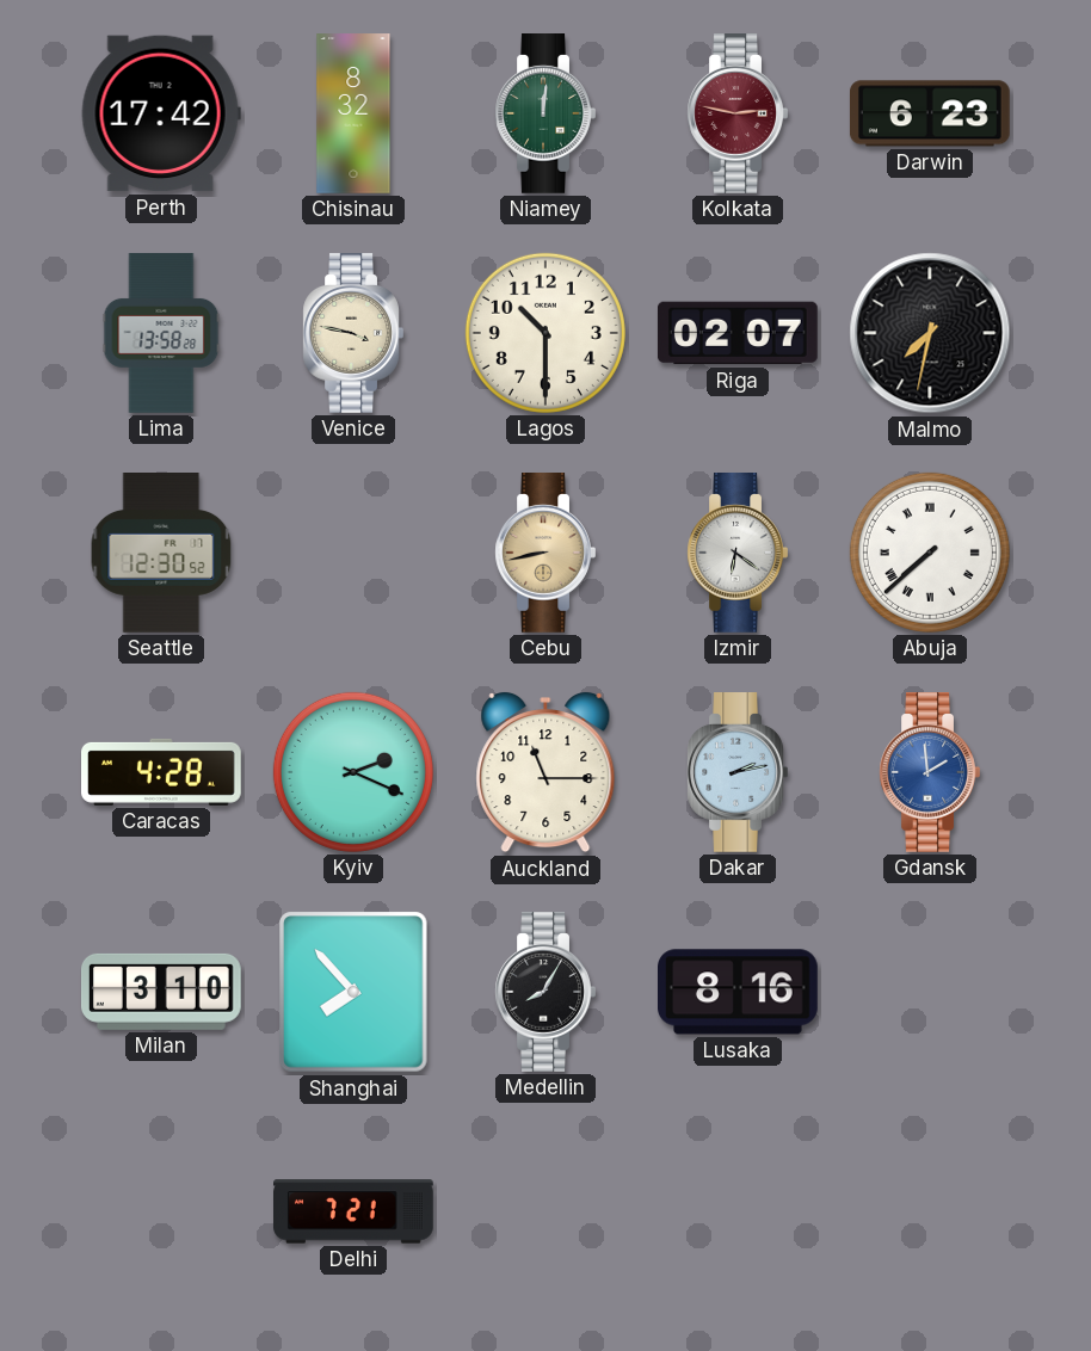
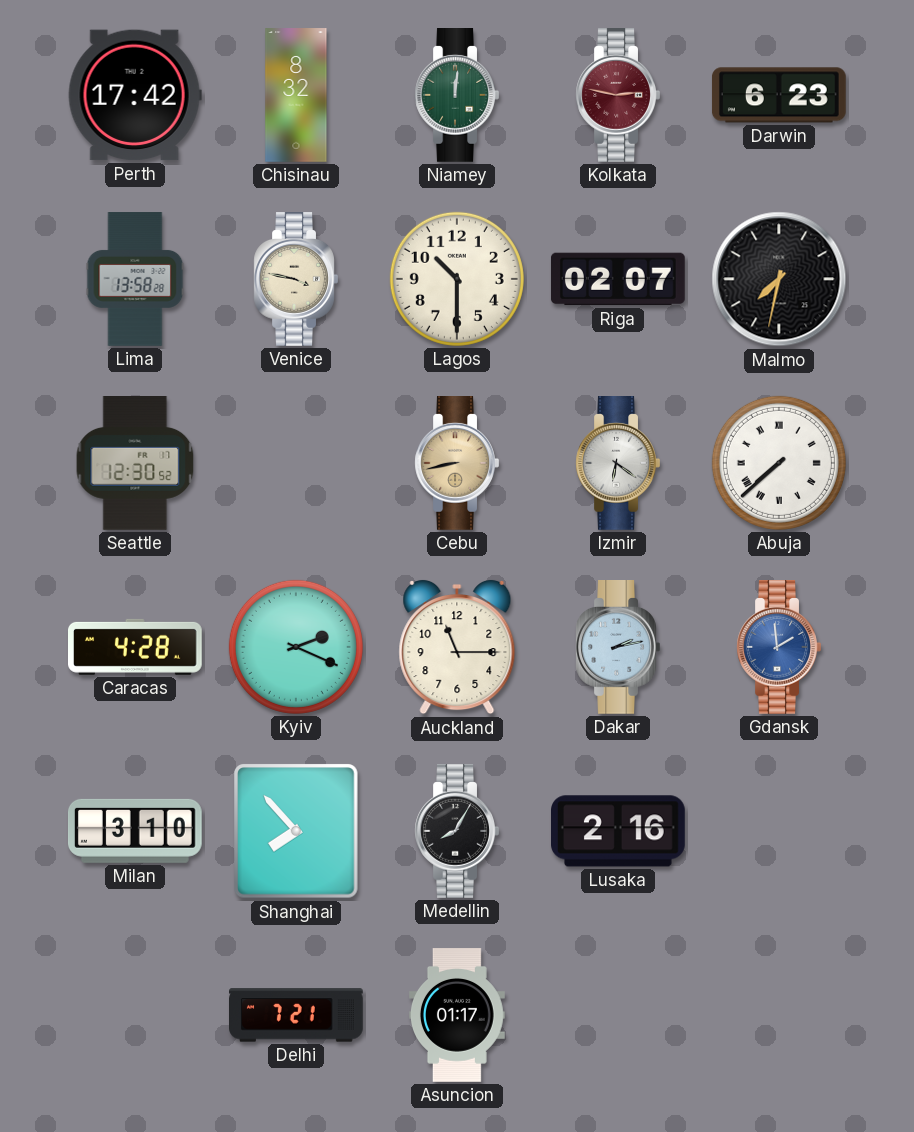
Lusaka: 8:16 -> 2:16
Asuncion: none -> 01:17
